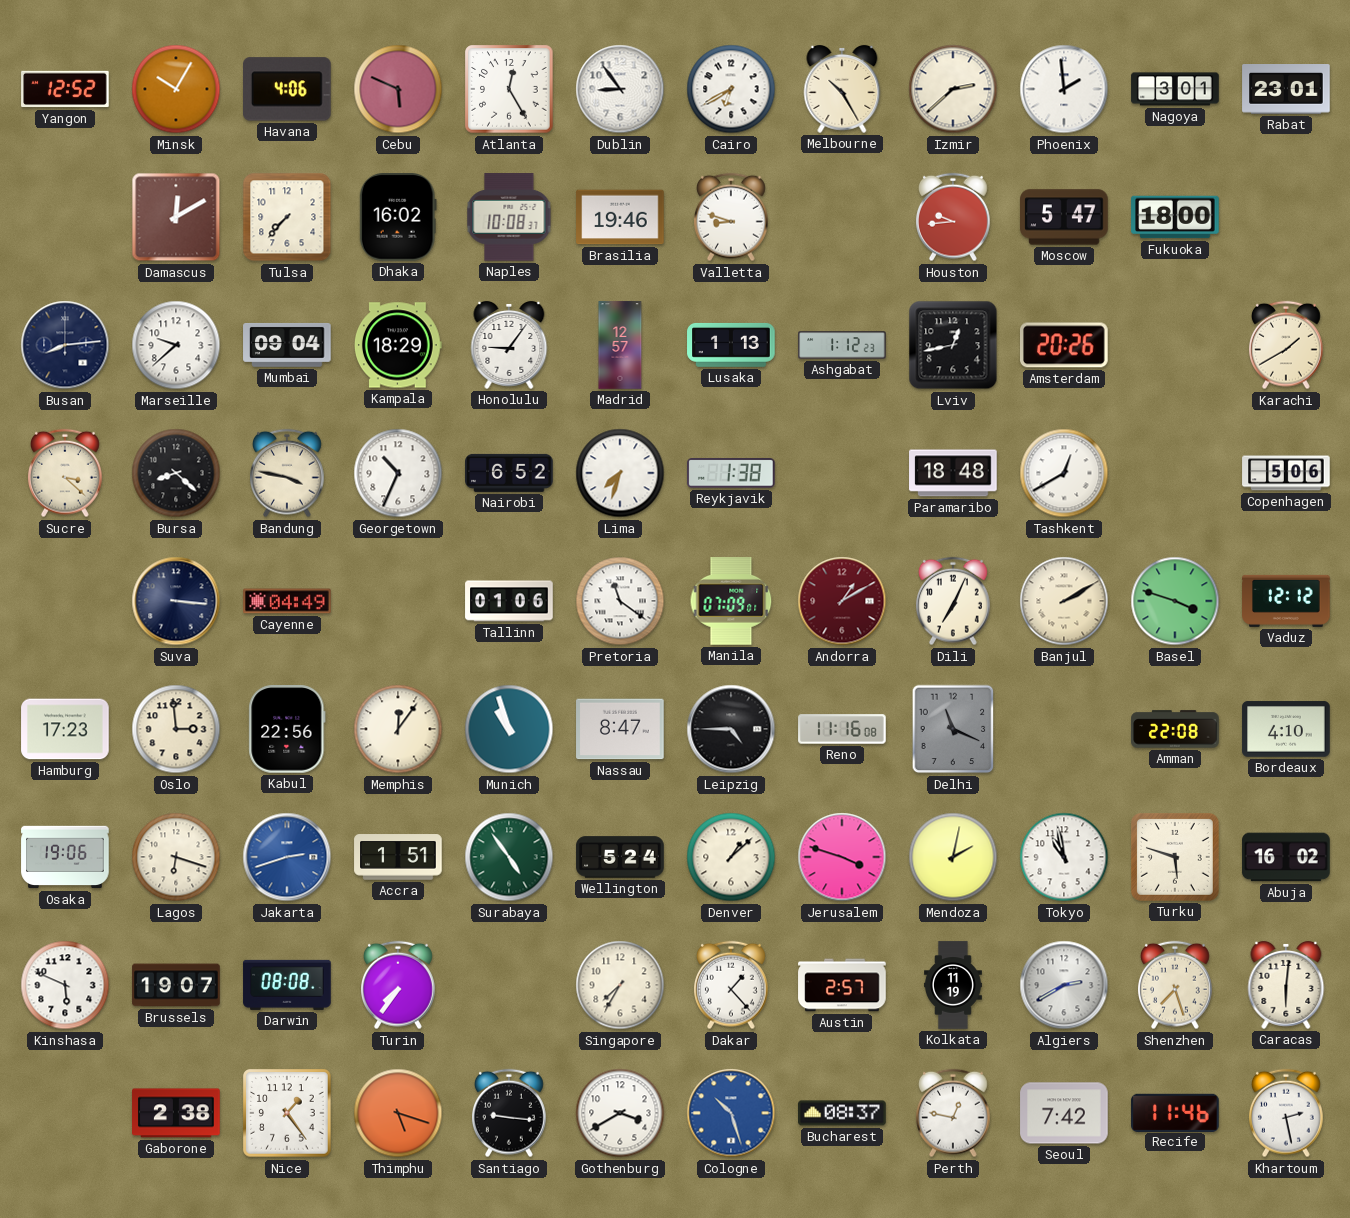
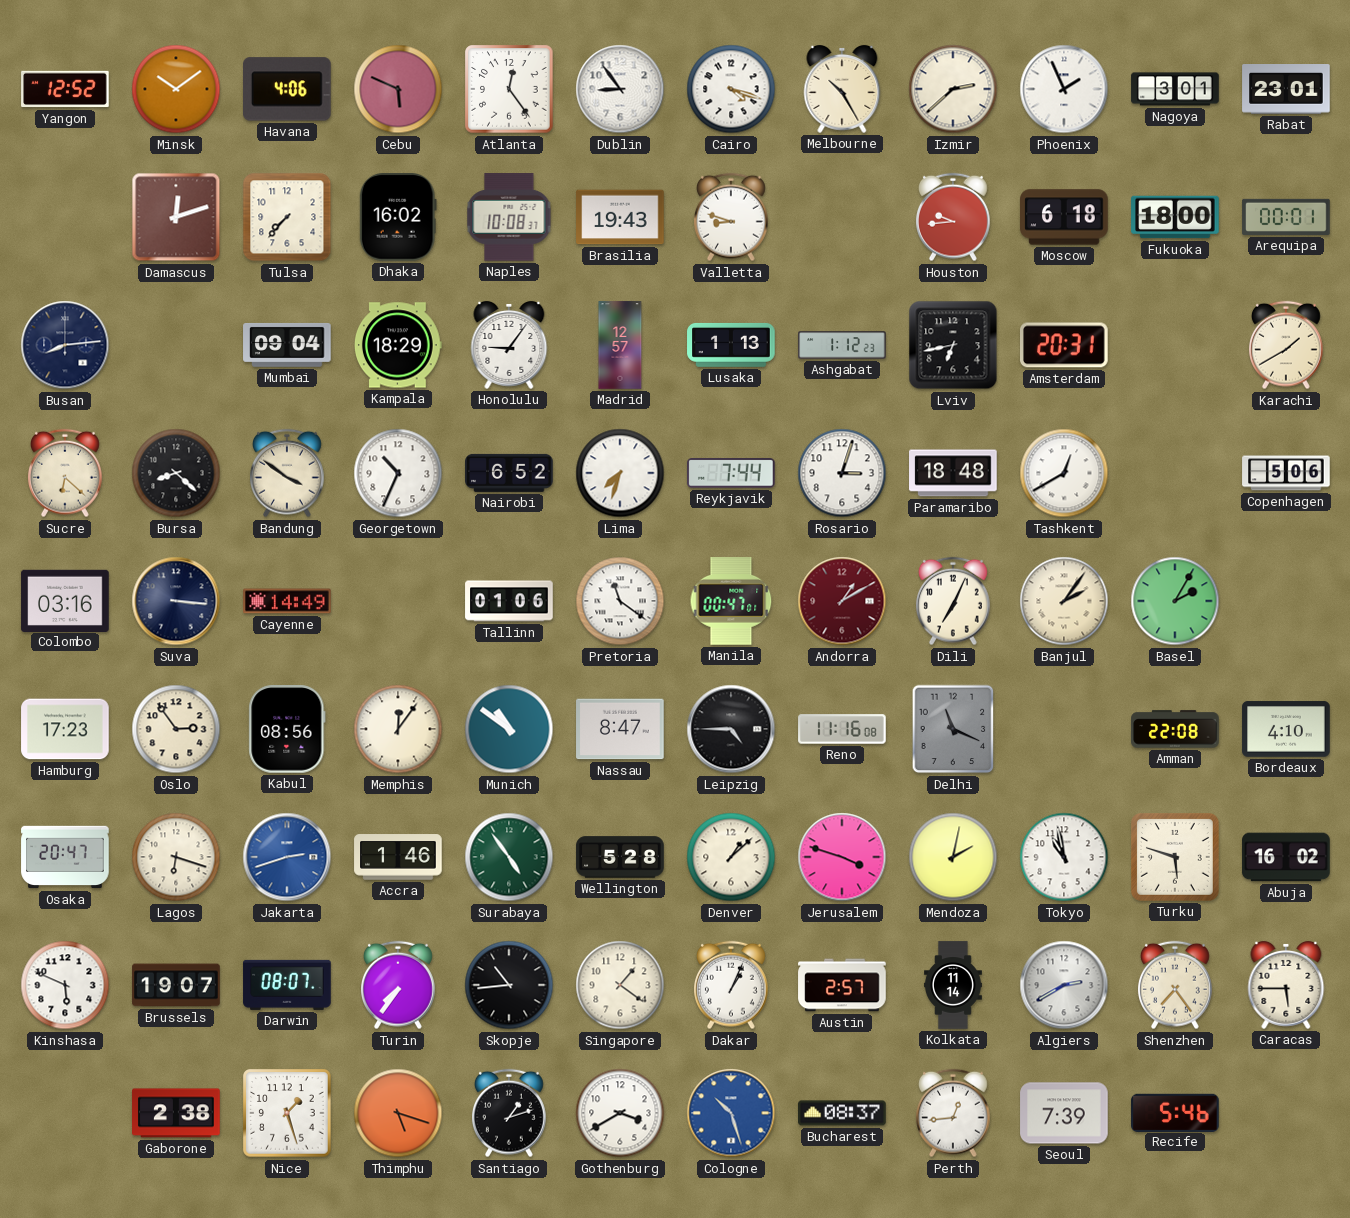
Minsk: 10:05 -> 10:09
Atlanta: 12:25 -> 12:24
Cairo: 6:40 -> 4:18
Phoenix: 1:59 -> 1:56
Damascus: 12:10 -> 12:12
Brasilia: 19:46 -> 19:43
Moscow: 5:47 -> 6:18
Arequipa: none -> 00:01
Marseille: 9:38 -> none
Lviv: 12:43 -> 6:43
Amsterdam: 20:26 -> 20:31
Sucre: 3:22 -> 6:22
Bandung: 3:47 -> 3:51
Reykjavik: 1:38 -> 7:44
Rosario: none -> 3:03
Colombo: none -> 03:16
Cayenne: 04:49 -> 14:49
Manila: 07:09 -> 00:47
Banjul: 2:10 -> 2:06
Basel: 3:48 -> 2:05
Vaduz: 12:12 -> none
Oslo: 2:59 -> 2:54
Kabul: 22:56 -> 08:56
Munich: 10:57 -> 10:51
Osaka: 19:06 -> 20:47
Accra: 1:51 -> 1:46
Wellington: 5:24 -> 5:28
Darwin: 08:08 -> 08:07
Skopje: none -> 10:44
Singapore: 7:35 -> 1:21
Dakar: 1:23 -> 1:04
Kolkata: 11:19 -> 11:14
Shenzhen: 7:27 -> 7:24
Caracas: 6:01 -> 5:45
Nice: 1:24 -> 1:27
Santiago: 9:16 -> 1:12
Perth: 12:47 -> 12:44
Seoul: 7:42 -> 7:39
Recife: 11:46 -> 5:46
Khartoum: 2:28 -> none
